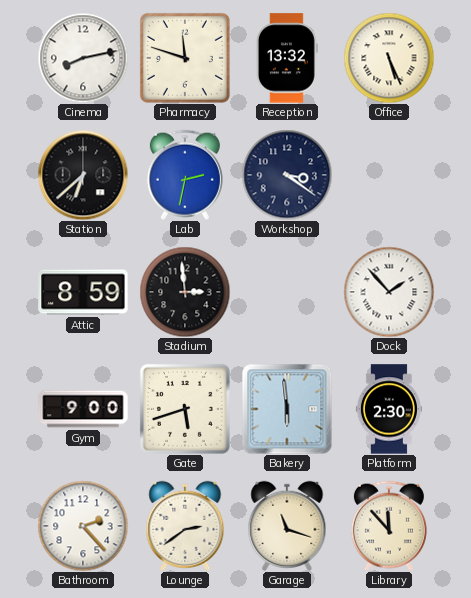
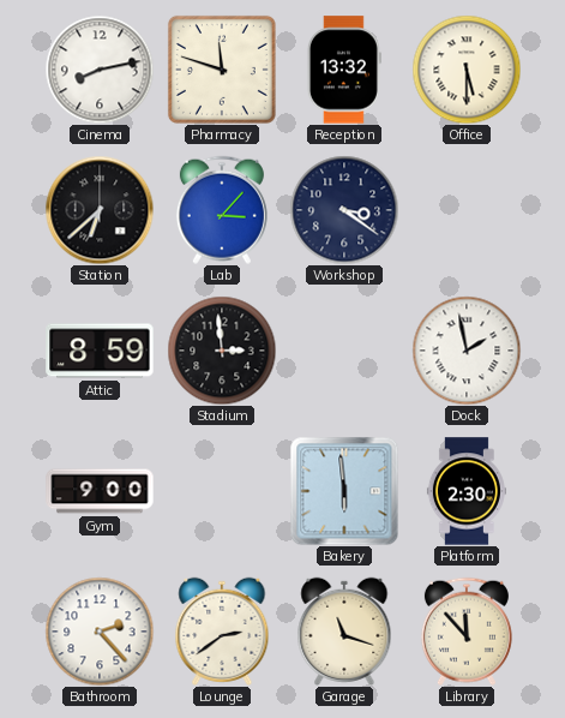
Office: 5:26 -> 5:30
Lab: 2:32 -> 3:07
Dock: 1:53 -> 1:58
Gate: 5:42 -> none
